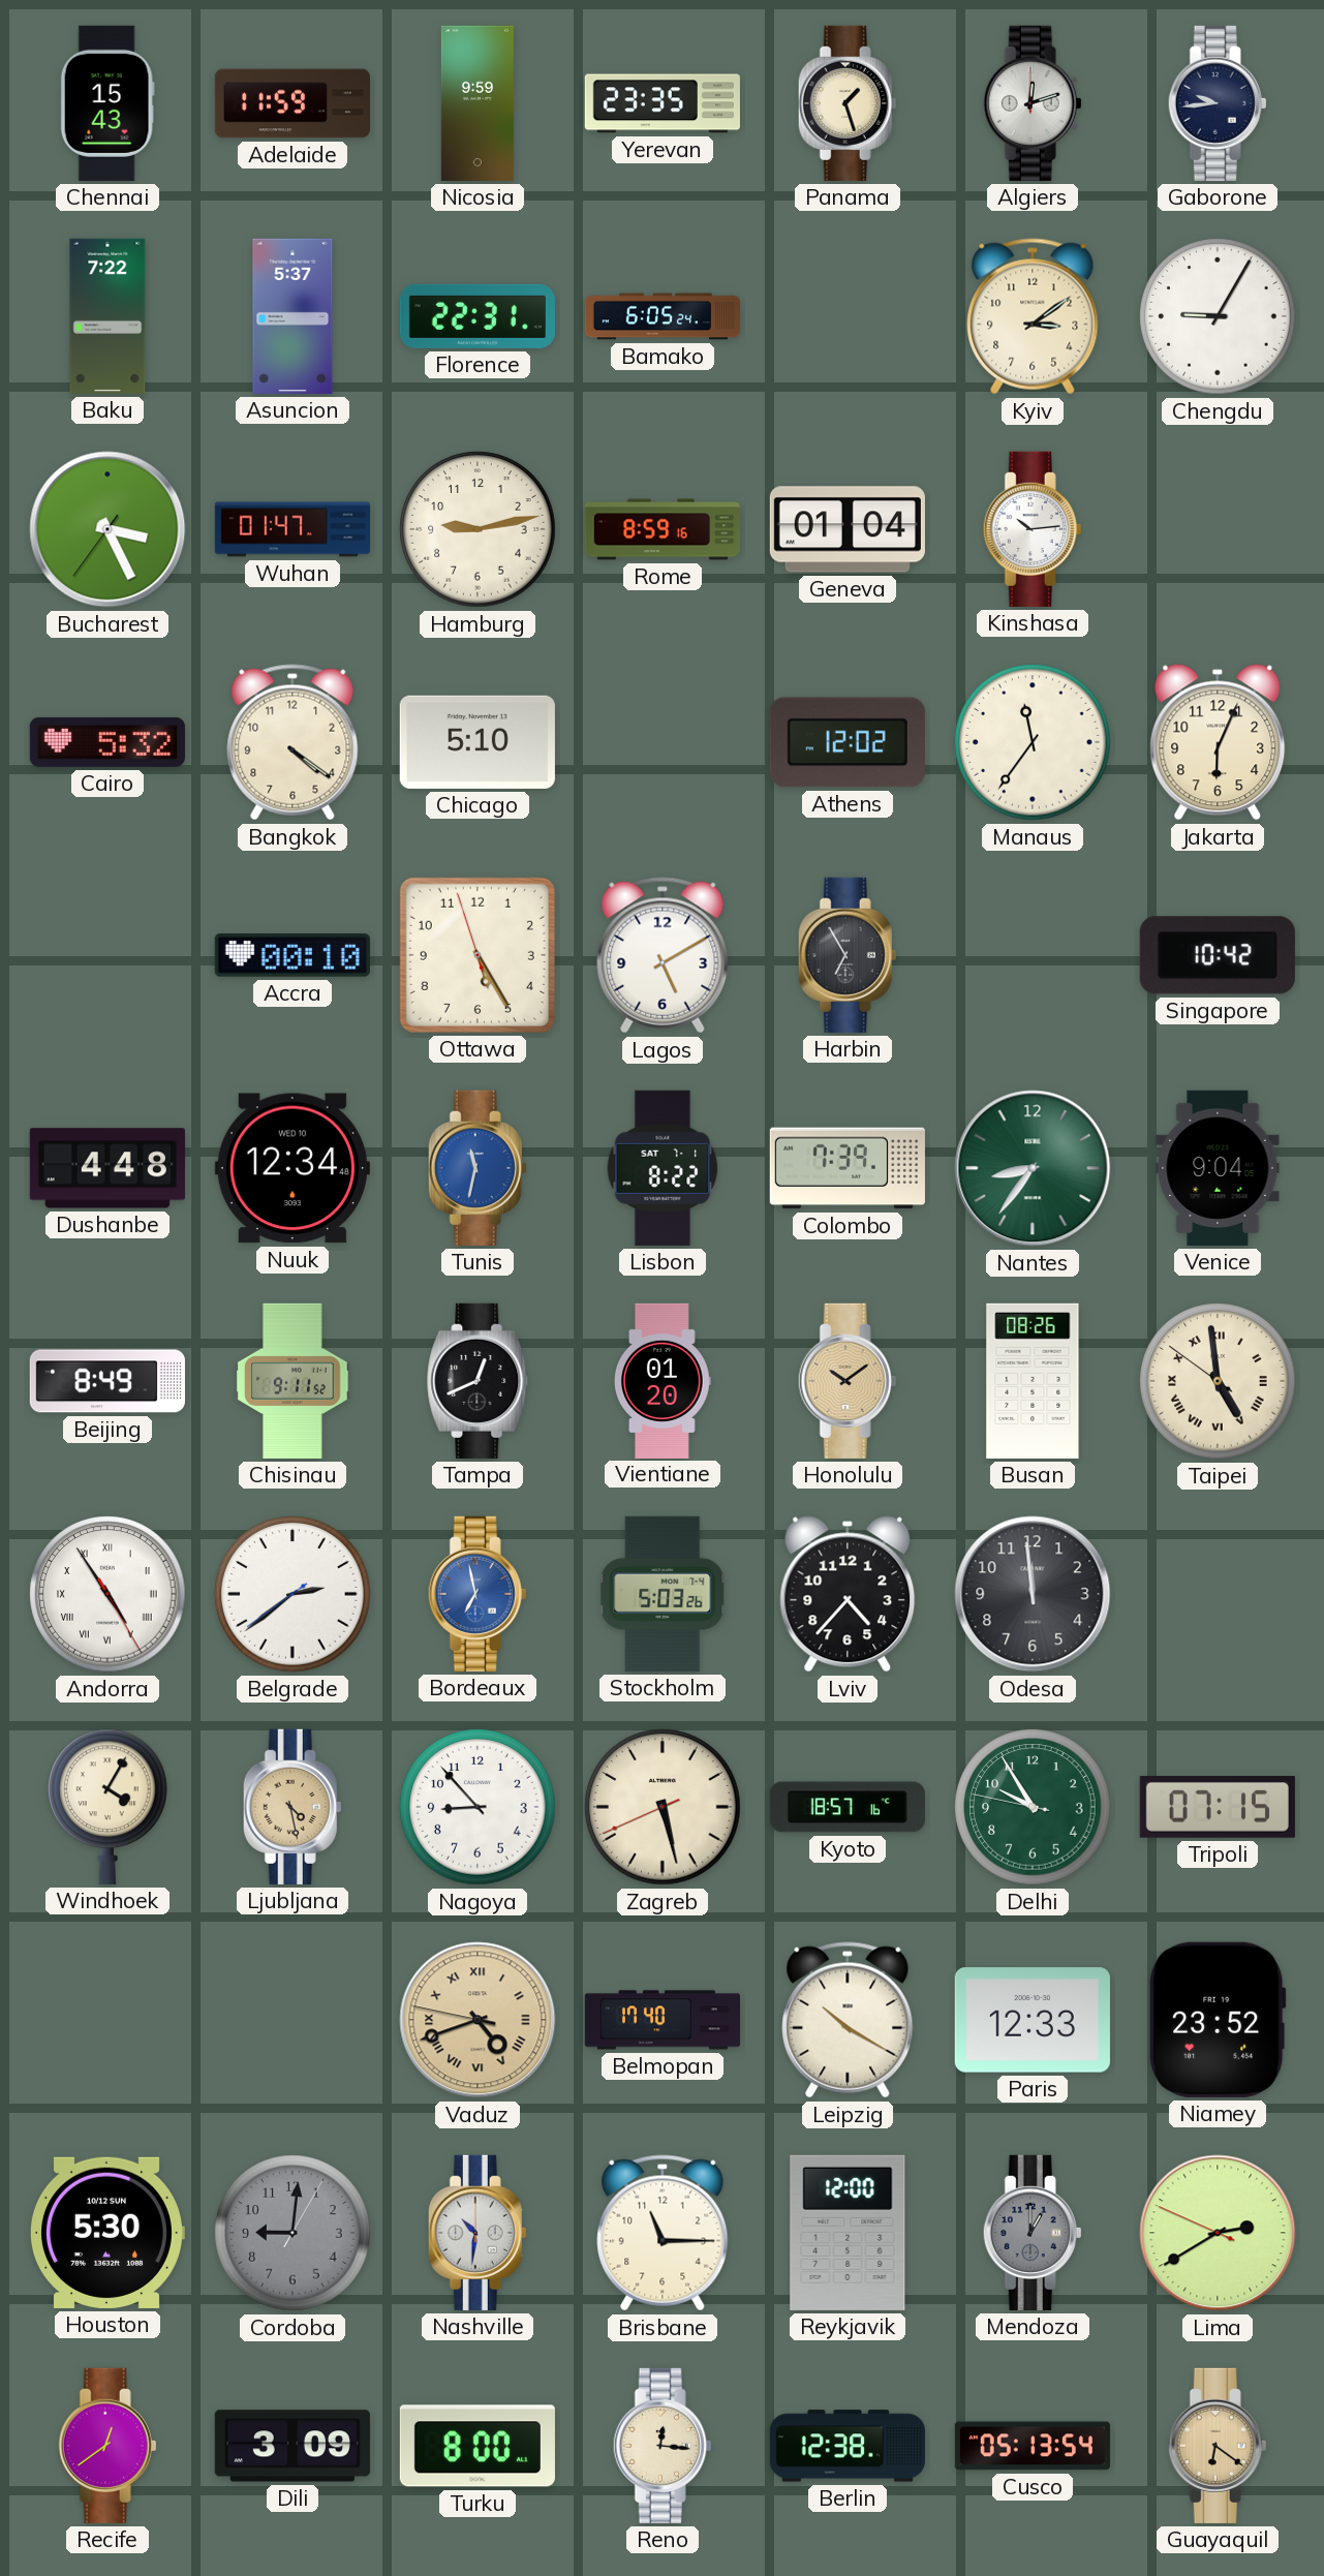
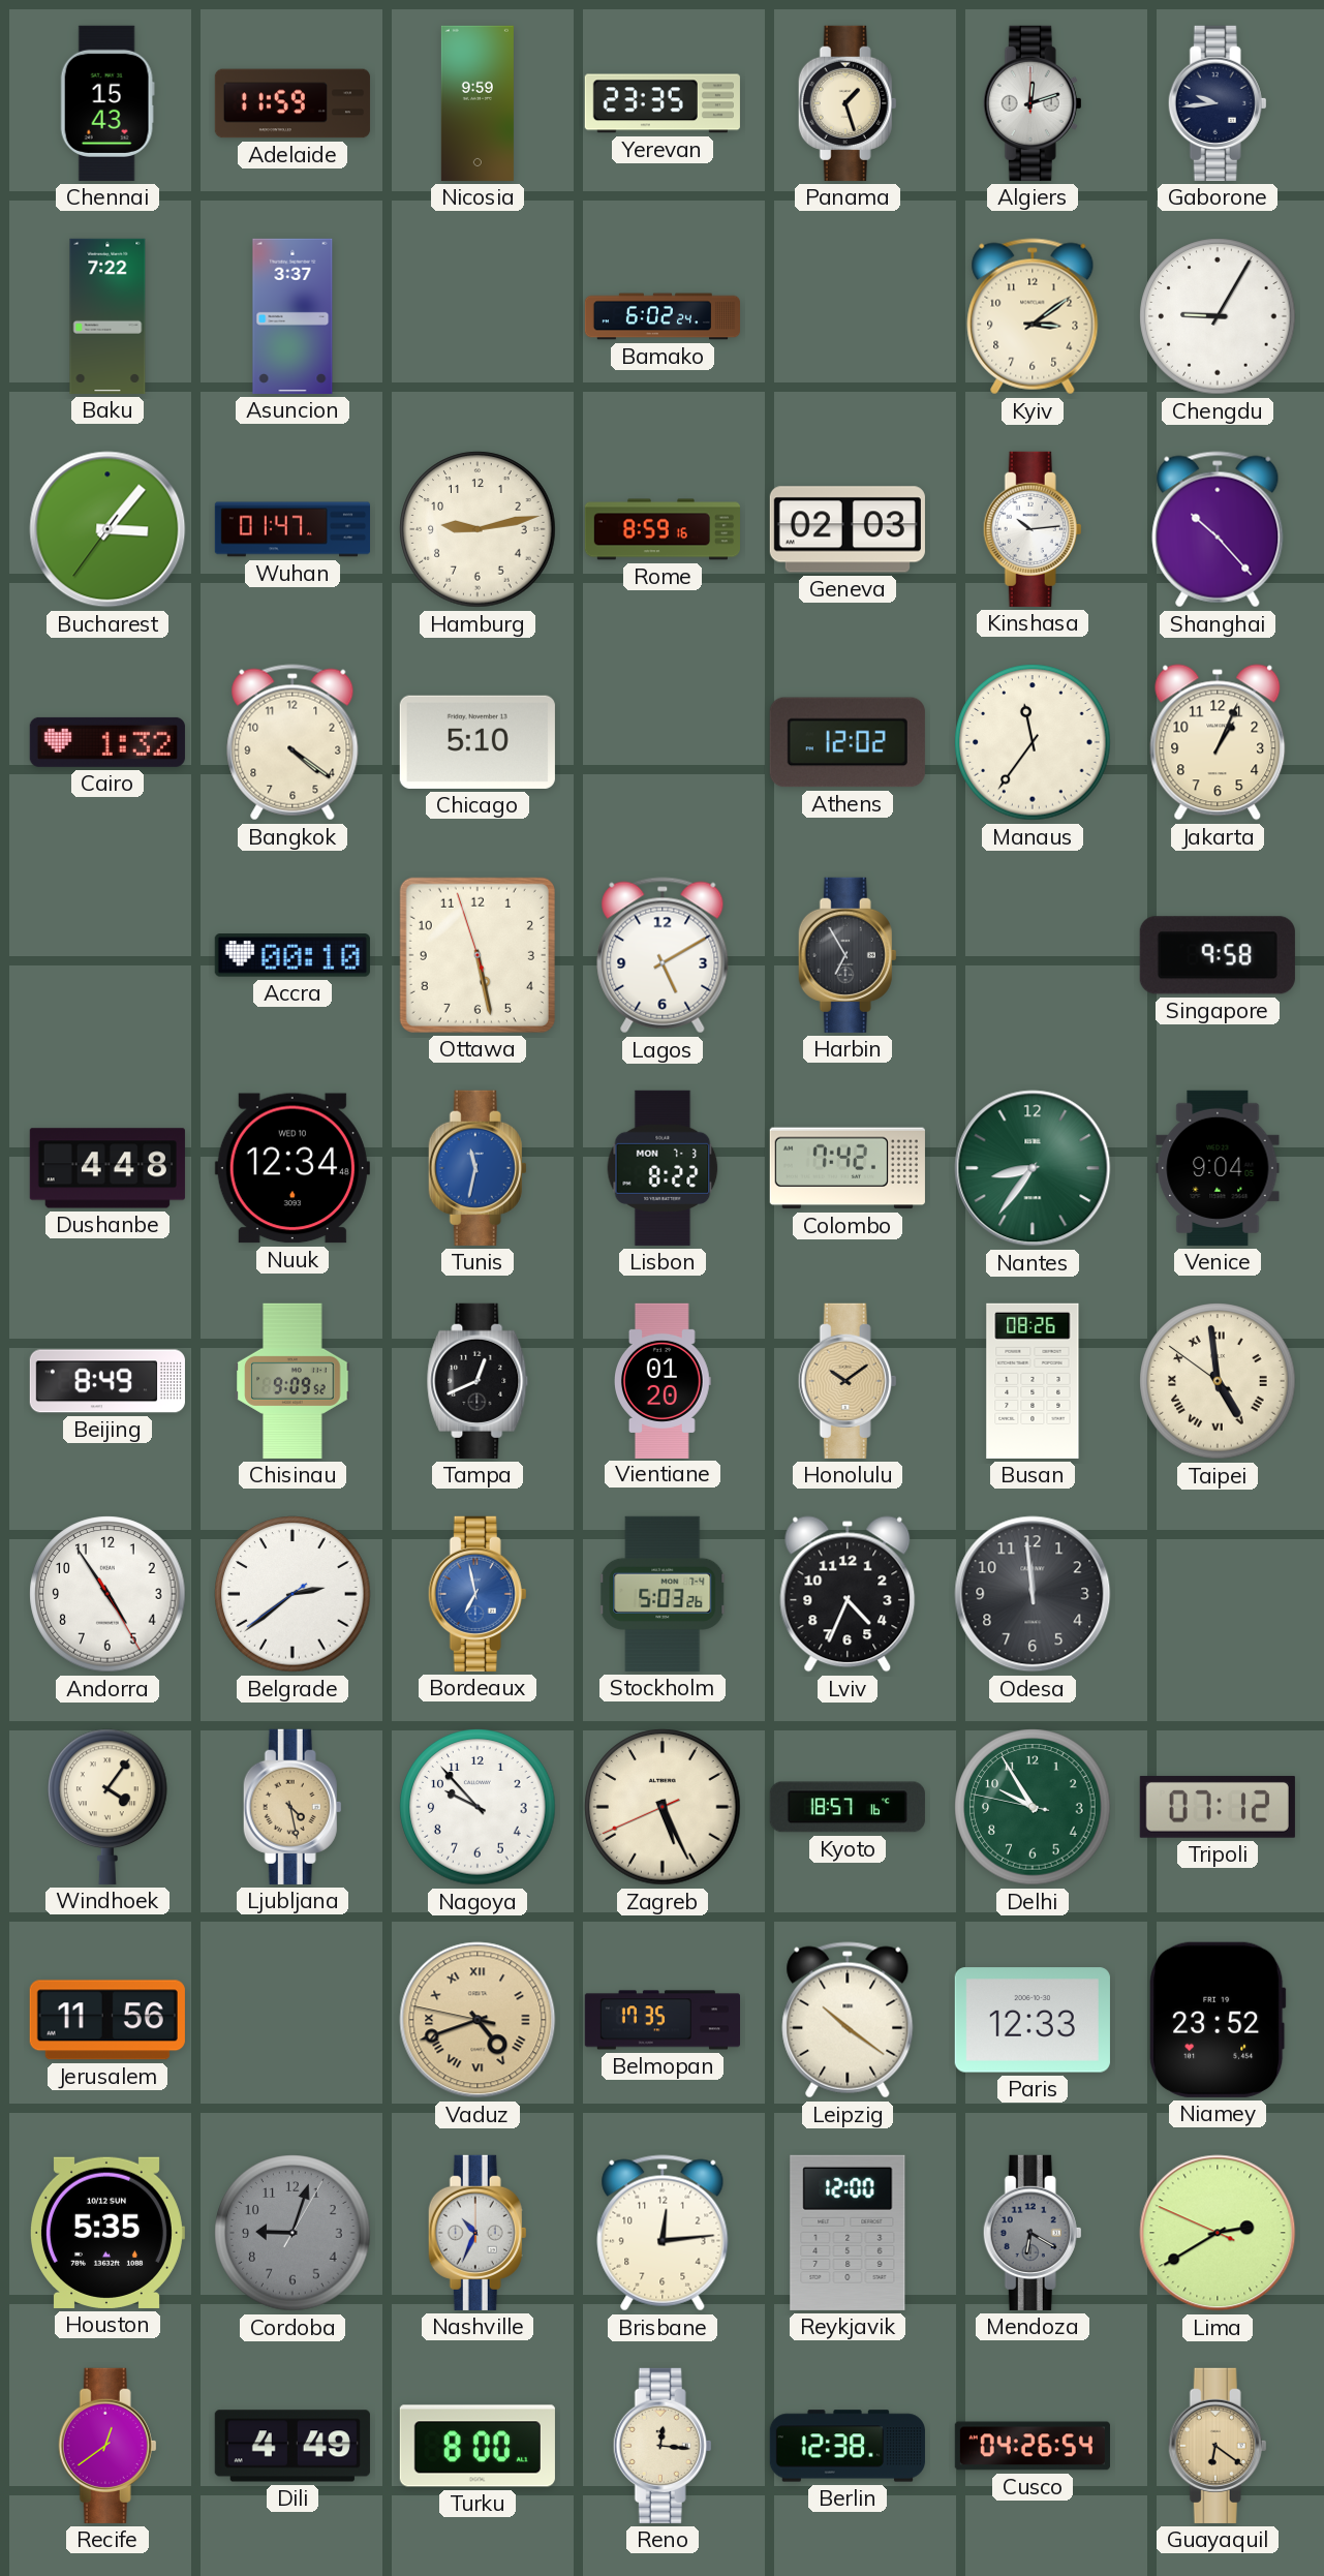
Asuncion: 5:37 -> 3:37
Florence: 22:31 -> none
Bamako: 6:05 -> 6:02
Bucharest: 3:25 -> 3:06
Geneva: 01:04 -> 02:03
Shanghai: none -> 10:23
Cairo: 5:32 -> 1:32
Jakarta: 6:04 -> 1:04
Ottawa: 5:24 -> 5:27
Singapore: 10:42 -> 9:58
Lisbon date: SAT 7-1 -> MON 7-3
Colombo: 7:39 -> 7:42
Chisinau: 9:11 -> 9:09
Andorra numerals: Roman -> Arabic
Lviv: 4:37 -> 4:34
Windhoek: 4:05 -> 4:06
Nagoya: 8:53 -> 9:53
Zagreb: 5:27 -> 5:25
Tripoli: 07:15 -> 07:12
Jerusalem: none -> 11:56
Belmopan: 17:40 -> 17:35
Leipzig: 10:20 -> 10:21
Houston: 5:30 -> 5:35
Cordoba: 9:01 -> 9:03
Nashville: 10:31 -> 10:34
Brisbane: 11:15 -> 12:14
Mendoza: 1:00 -> 6:20
Dili: 3:09 -> 4:49
Cusco: 05:13 -> 04:26
